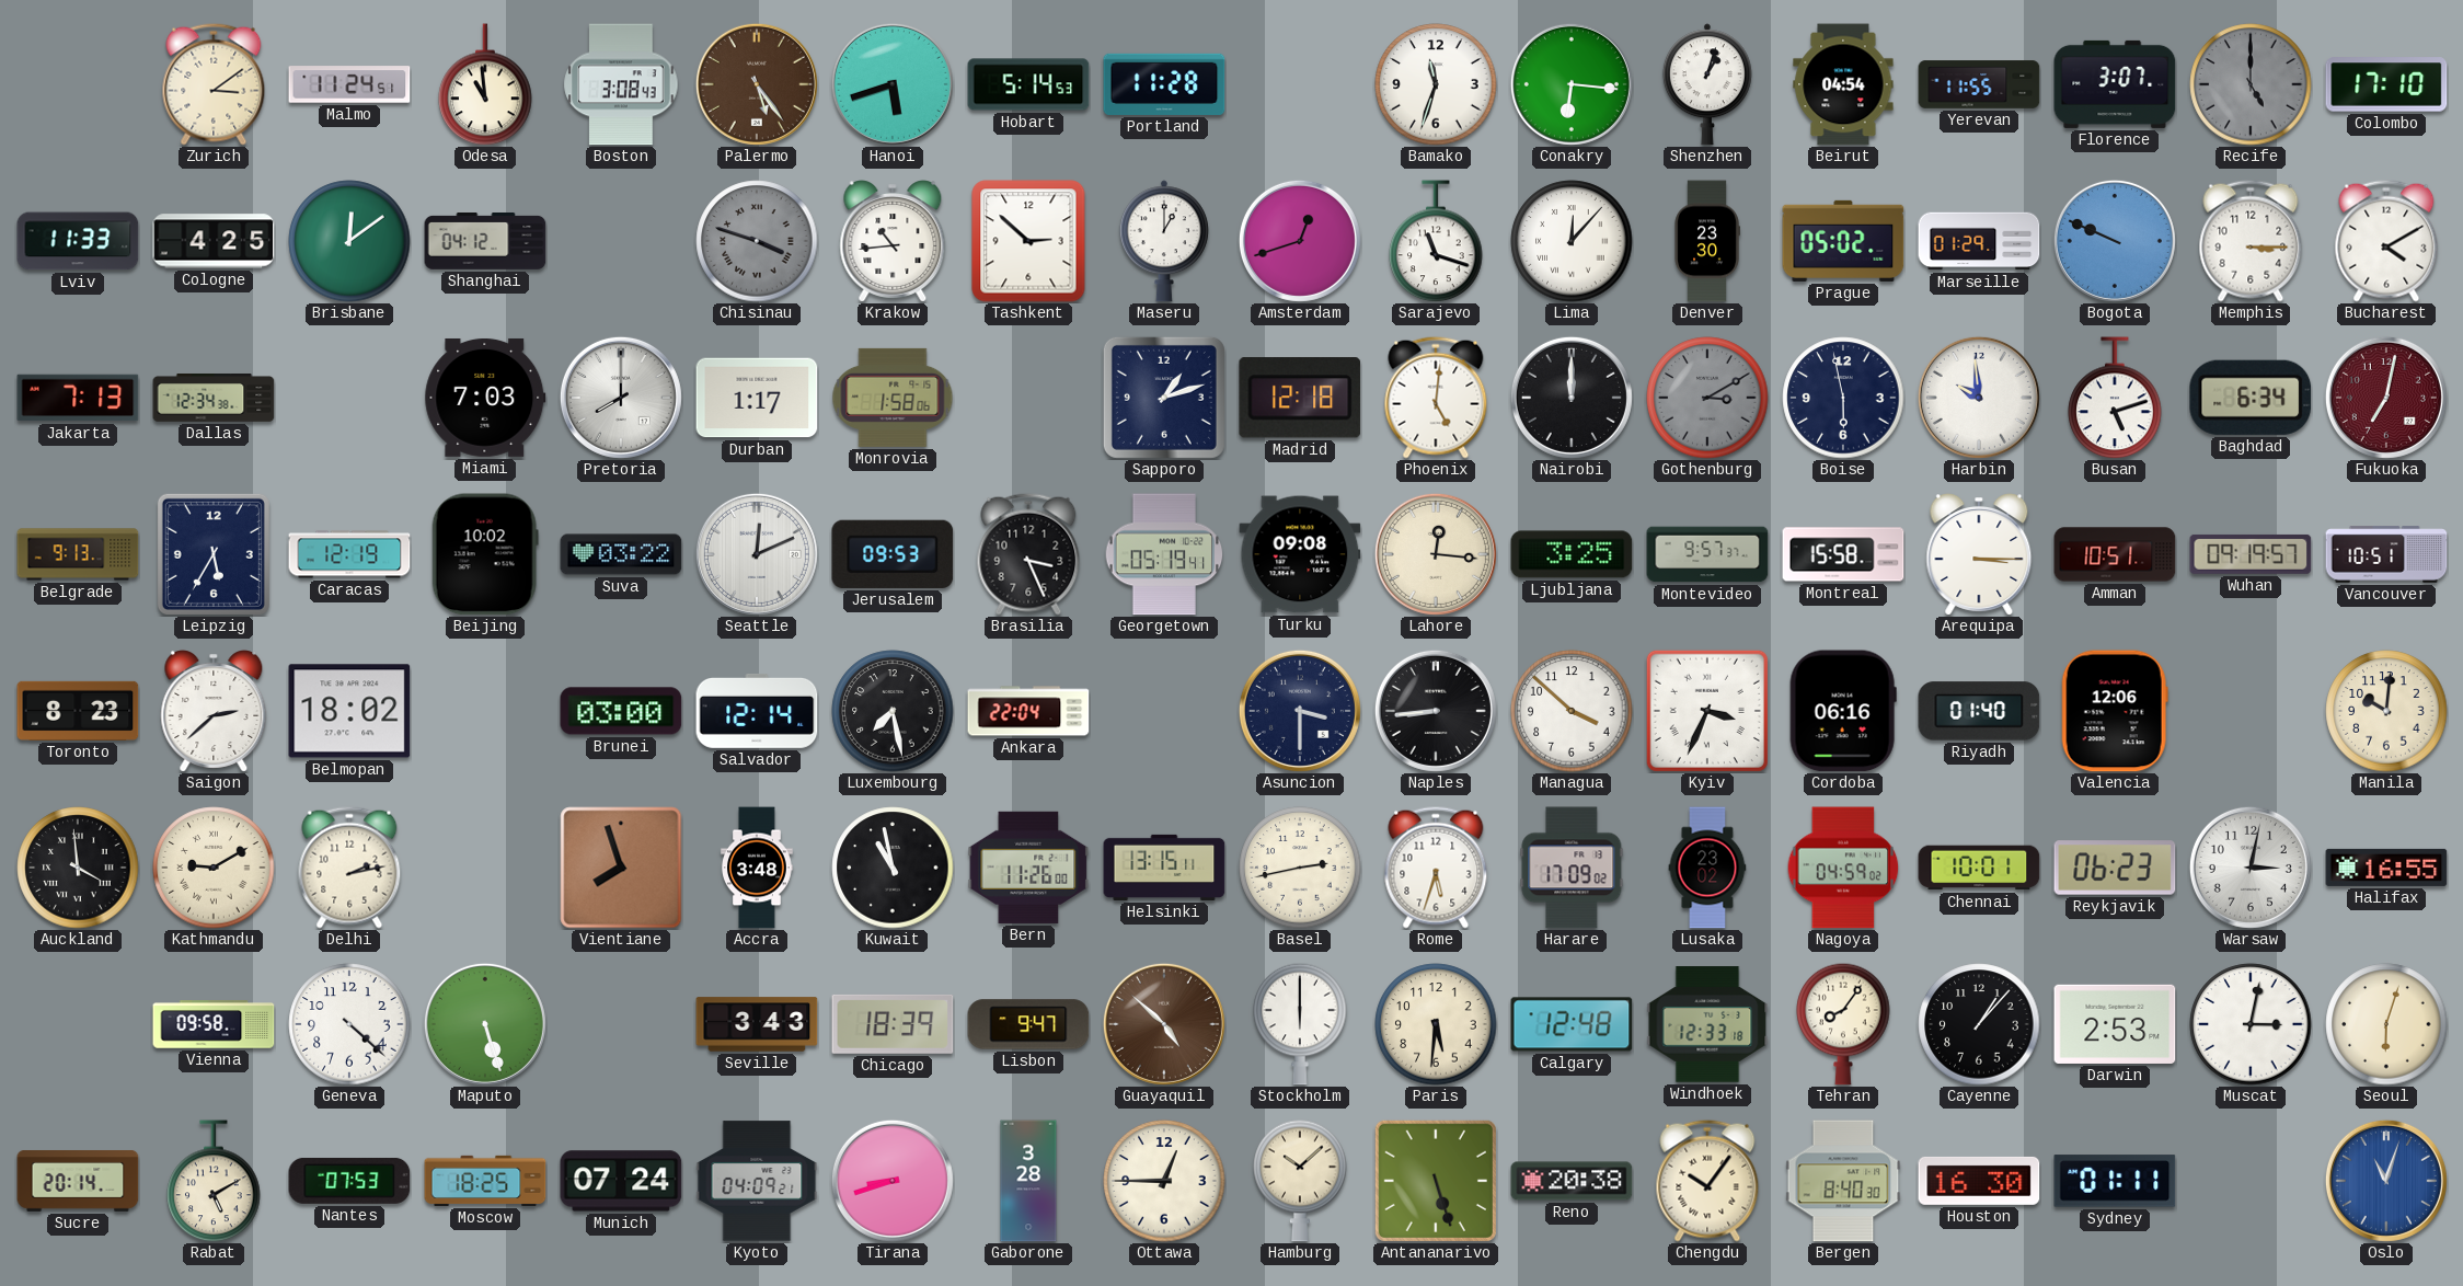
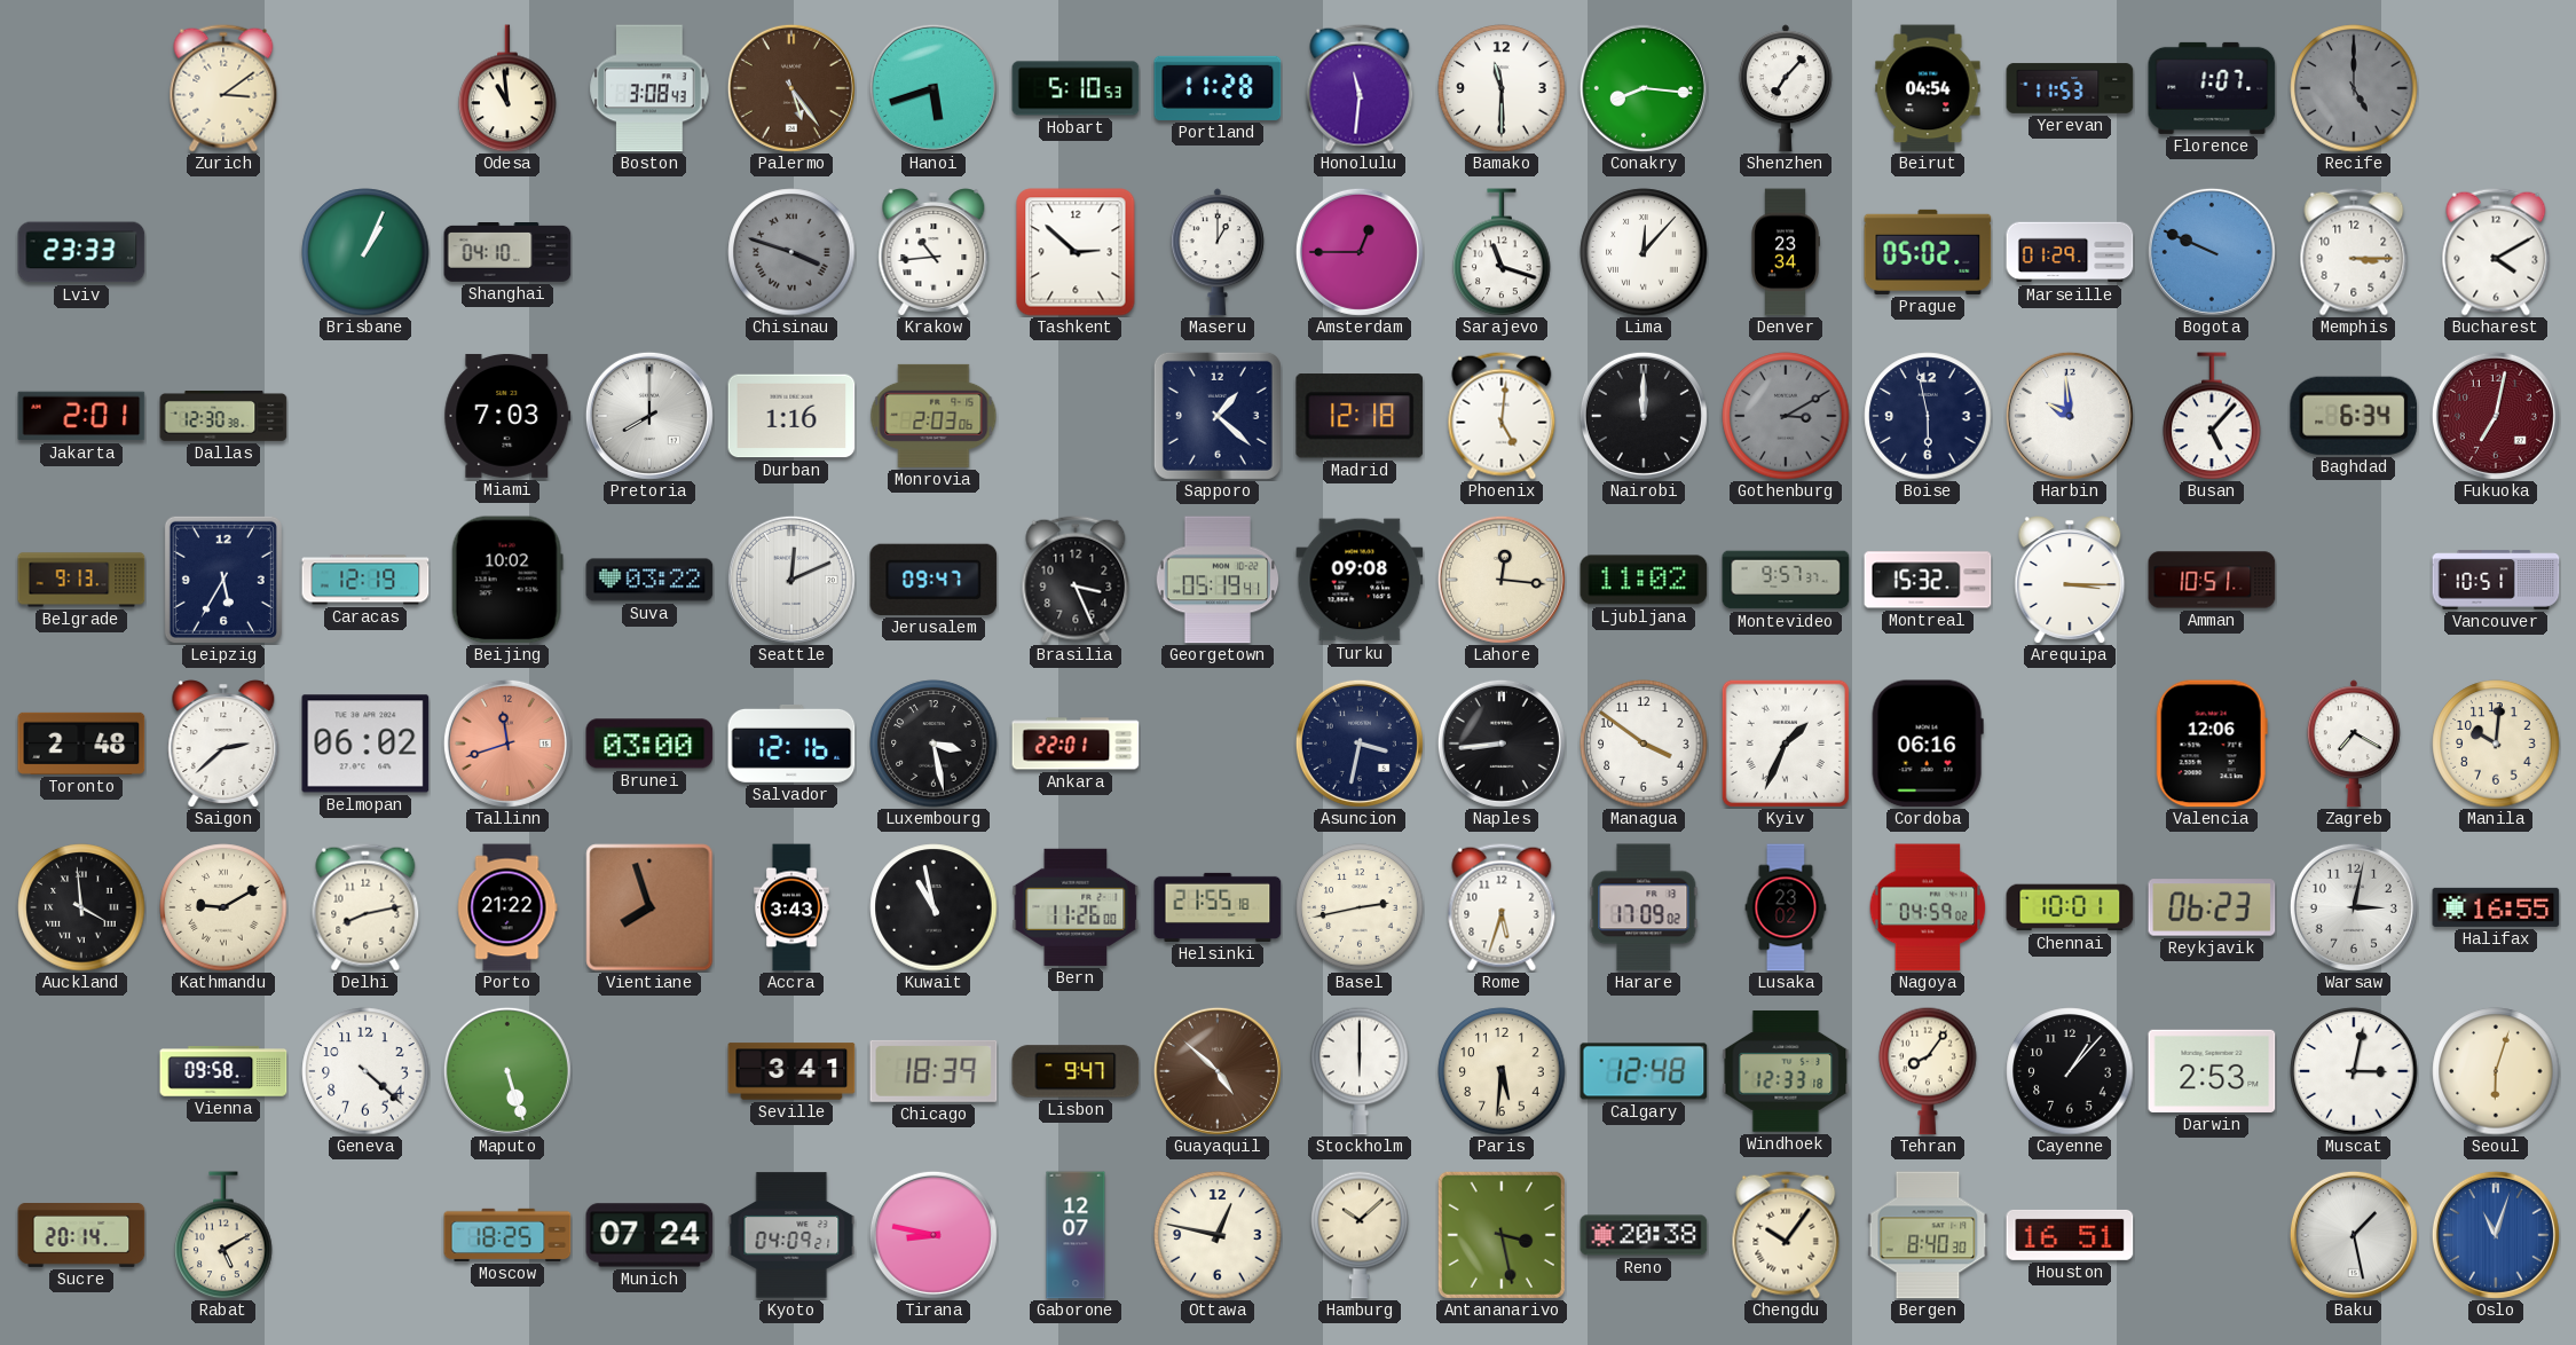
Malmo: 11:24 -> none
Hobart: 5:14 -> 5:10
Honolulu: none -> 11:31
Bamako: 11:33 -> 11:30
Conakry: 6:16 -> 8:16
Shenzhen: 1:03 -> 7:07
Yerevan: 11:55 -> 11:53
Florence: 3:07 -> 1:07
Colombo: 17:10 -> none
Lviv: 11:33 -> 23:33
Cologne: 4:25 -> none
Brisbane: 12:09 -> 1:04
Shanghai: 04:12 -> 04:10
Amsterdam: 12:42 -> 12:45
Denver: 23:30 -> 23:34
Jakarta: 7:13 -> 2:01
Dallas: 12:34 -> 12:30
Durban: 1:17 -> 1:16
Monrovia: 1:58 -> 2:03
Sapporo: 1:12 -> 1:22
Busan: 5:12 -> 5:07
Jerusalem: 09:53 -> 09:47
Ljubljana: 3:25 -> 11:02
Montreal: 15:58 -> 15:32
Wuhan: 09:19 -> none
Toronto: 8:23 -> 2:48
Belmopan: 18:02 -> 06:02
Tallinn: none -> 11:42
Salvador: 12:14 -> 12:16
Luxembourg: 7:28 -> 3:28
Ankara: 22:04 -> 22:01
Asuncion: 3:30 -> 3:32
Managua: 3:52 -> 3:51
Kyiv: 3:34 -> 1:34
Riyadh: 01:40 -> none
Zagreb: none -> 7:20
Delhi: 2:13 -> 8:13
Porto: none -> 21:22
Accra: 3:48 -> 3:43
Helsinki: 13:15 -> 21:55
Seville: 3:43 -> 3:41
Nantes: 07:53 -> none
Tirana: 8:42 -> 8:47
Gaborone: 3:28 -> 12:07
Ottawa: 12:45 -> 12:47
Antananarivo: 5:27 -> 3:28
Houston: 16:30 -> 16:51
Sydney: 01:11 -> none
Baku: none -> 1:28
